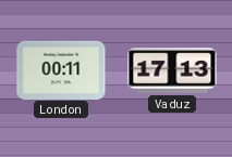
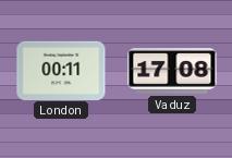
Vaduz: 17:13 -> 17:08
